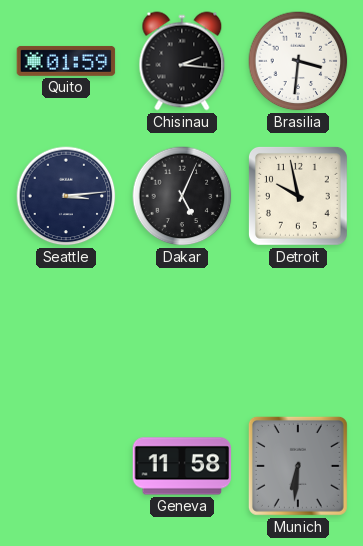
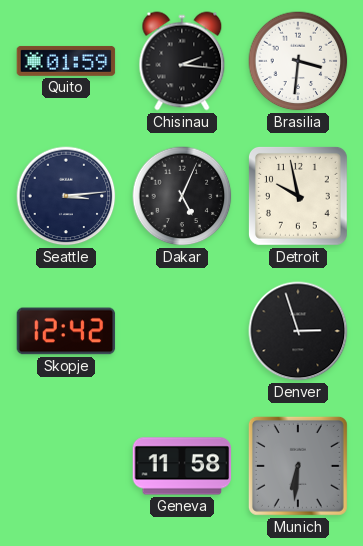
Skopje: none -> 12:42
Denver: none -> 2:57
